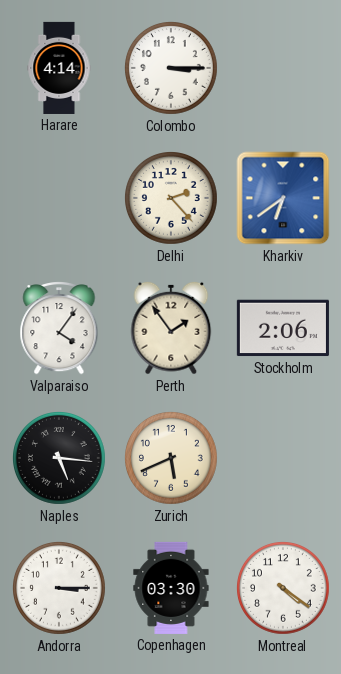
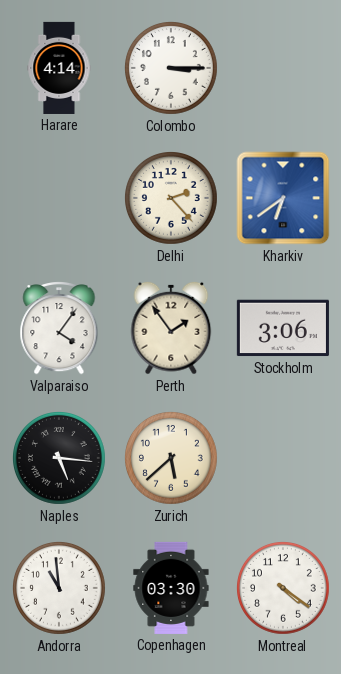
Stockholm: 2:06 -> 3:06
Zurich: 5:41 -> 5:38
Andorra: 3:15 -> 10:59
